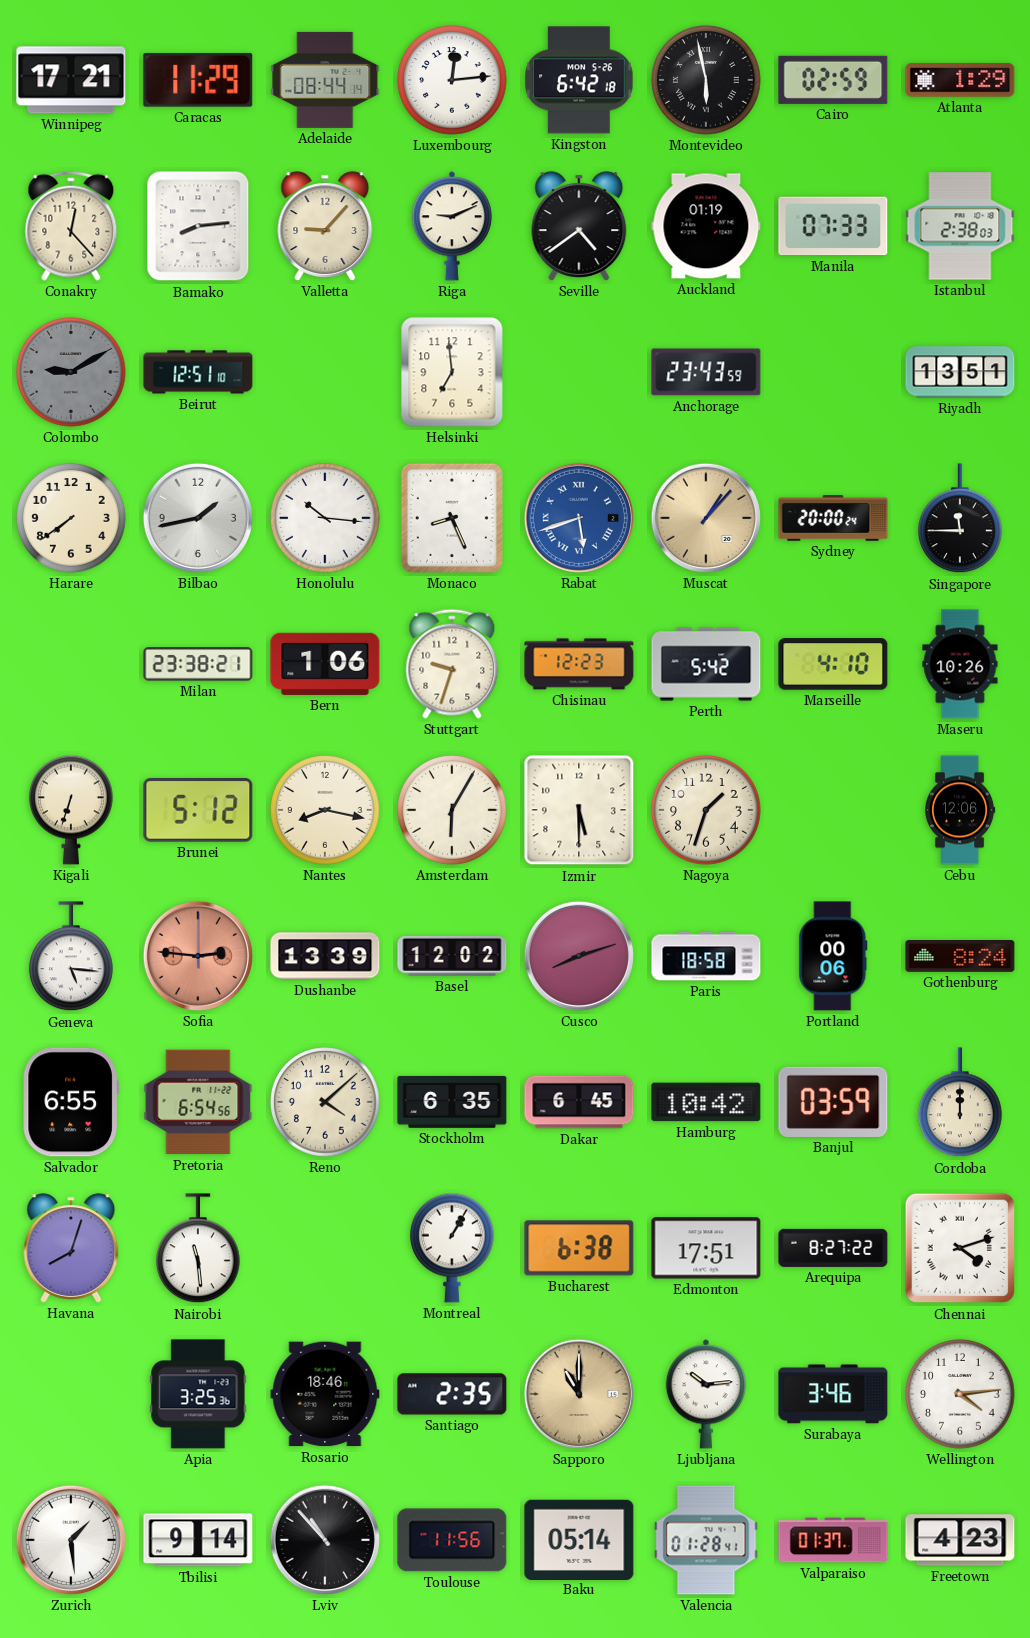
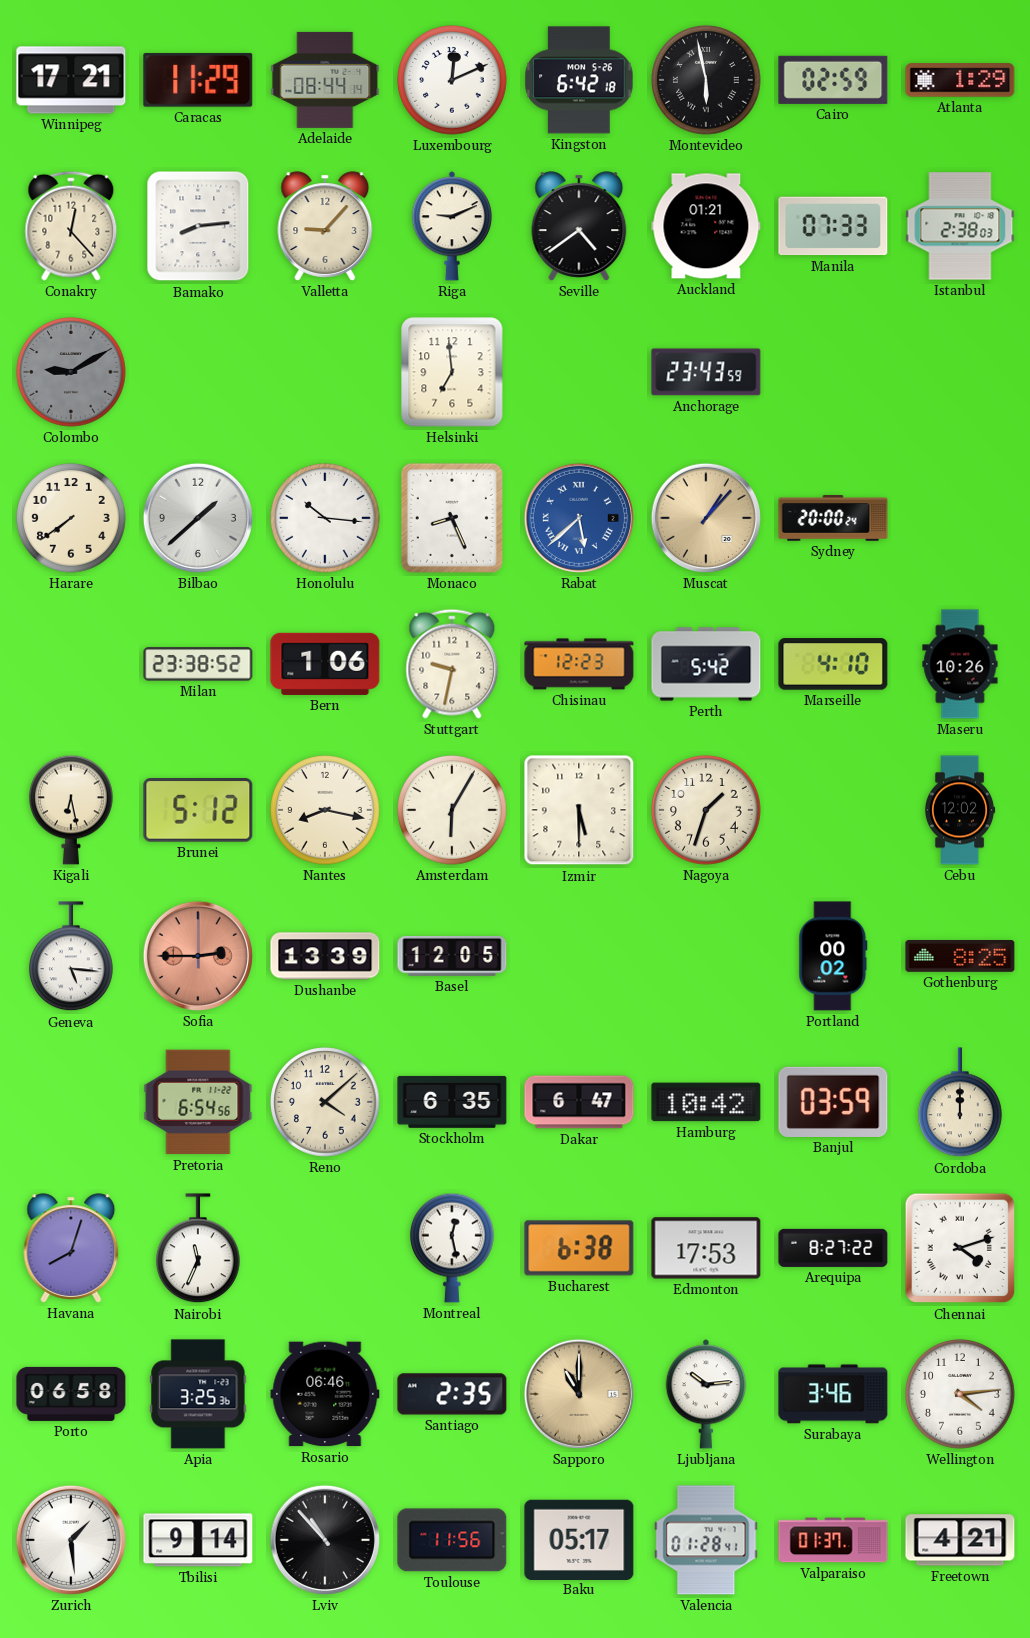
Luxembourg: 12:14 -> 12:11
Auckland: 01:19 -> 01:21
Beirut: 12:51 -> none
Riyadh: 13:51 -> none
Bilbao: 1:43 -> 1:38
Rabat: 5:42 -> 5:38
Singapore: 11:45 -> none
Milan: 23:38:21 -> 23:38:52
Stuttgart: 9:33 -> 9:32
Kigali: 6:33 -> 6:28
Cebu: 12:06 -> 12:02
Sofia: 2:46 -> 2:45
Basel: 12:02 -> 12:05
Cusco: 8:12 -> none
Paris: 18:58 -> none
Portland: 00:06 -> 00:02
Gothenburg: 8:24 -> 8:25
Salvador: 6:55 -> none
Dakar: 6:45 -> 6:47
Nairobi: 11:29 -> 11:34
Montreal: 1:05 -> 12:28
Edmonton: 17:51 -> 17:53
Porto: none -> 06:58
Rosario: 18:46 -> 06:46
Baku: 05:14 -> 05:17
Freetown: 4:23 -> 4:21
